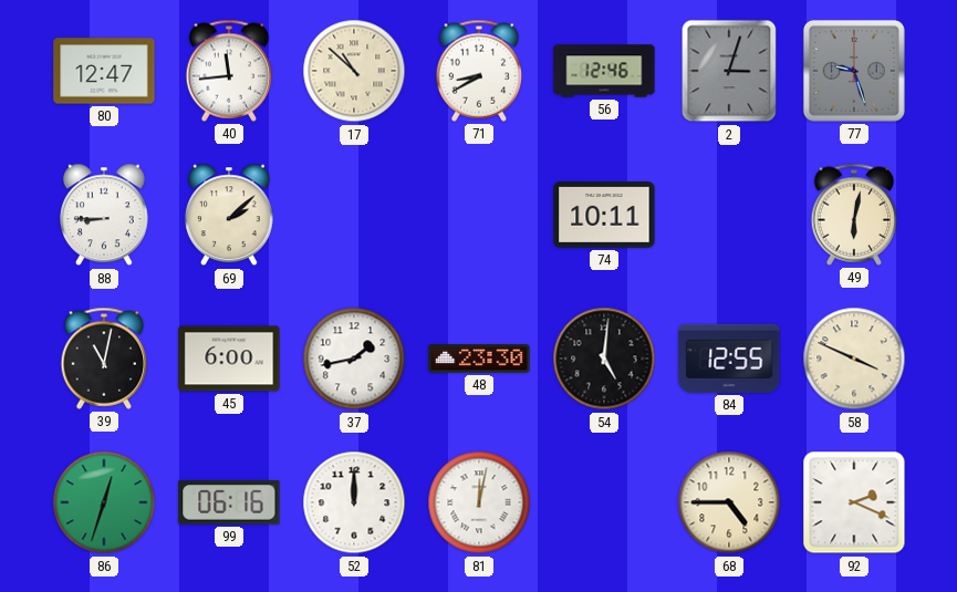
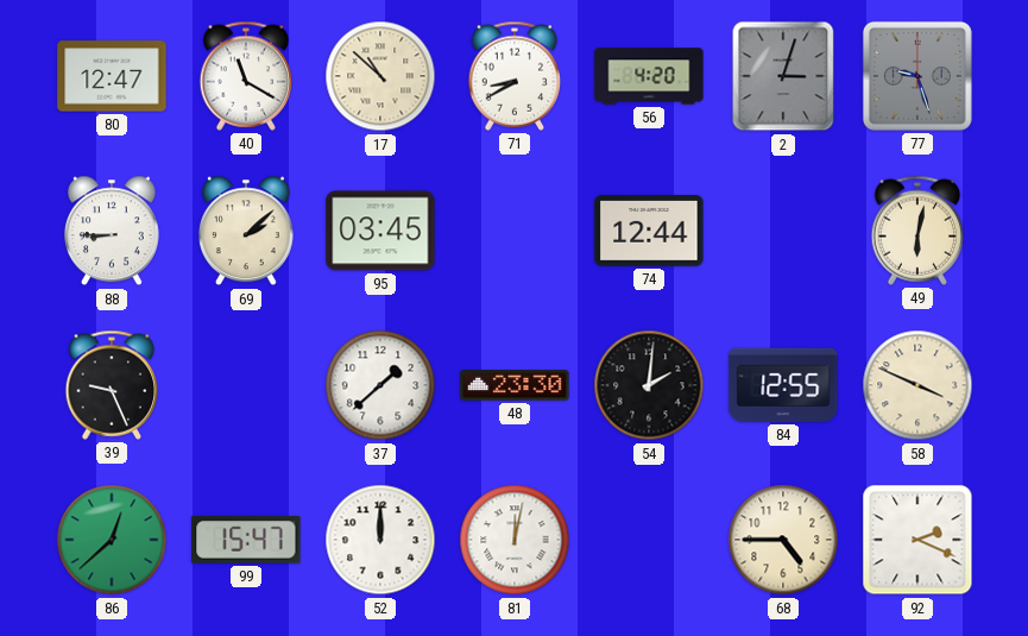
40: 11:44 -> 11:20
56: 12:46 -> 4:20
95: none -> 03:45
74: 10:11 -> 12:44
39: 11:02 -> 9:26
45: 6:00 -> none
37: 1:43 -> 1:38
54: 5:01 -> 2:01
86: 12:33 -> 12:38
99: 06:16 -> 15:47
